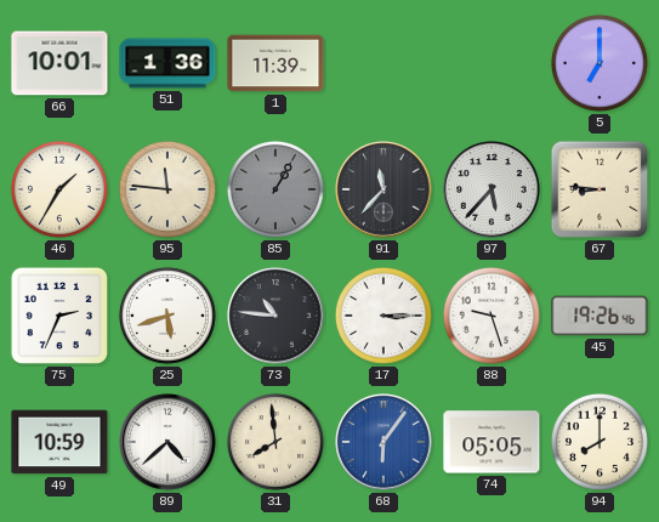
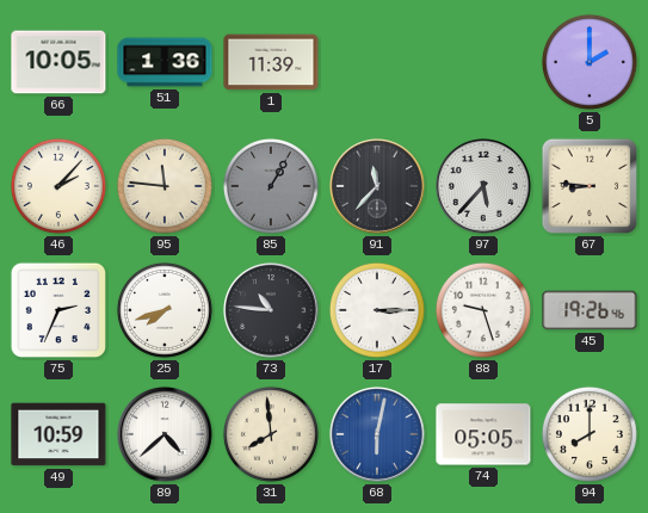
66: 10:01 -> 10:05
5: 7:00 -> 2:00
46: 1:35 -> 2:07
25: 5:42 -> 7:42
68: 6:06 -> 6:02
